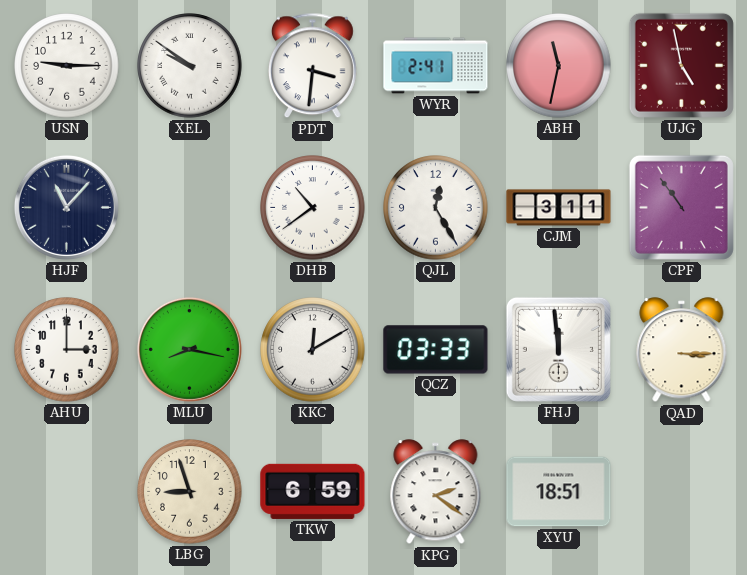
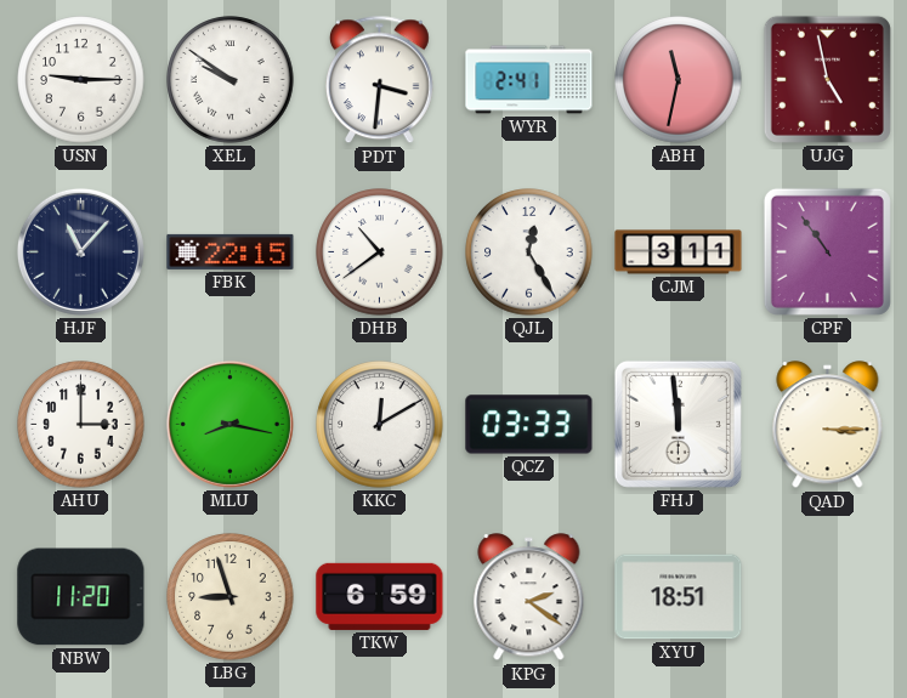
FBK: none -> 22:15
NBW: none -> 11:20
